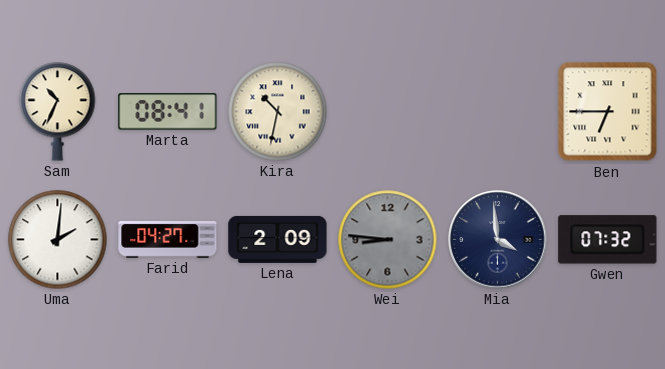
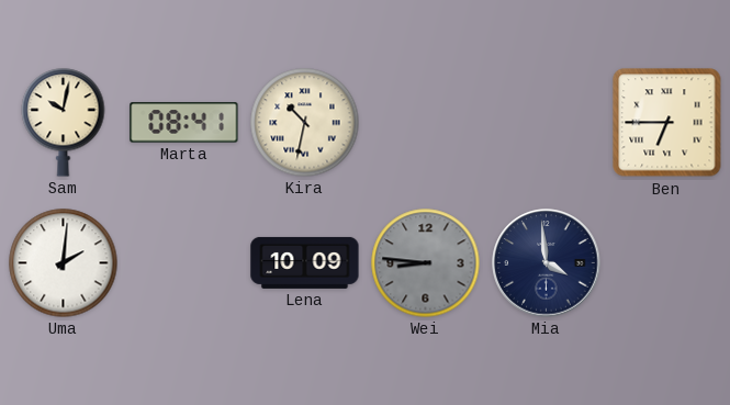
Sam: 10:34 -> 10:02
Farid: 04:27 -> none
Lena: 2:09 -> 10:09
Gwen: 07:32 -> none
